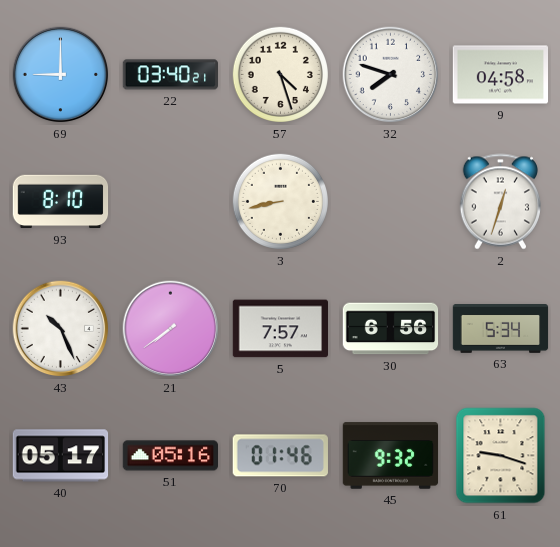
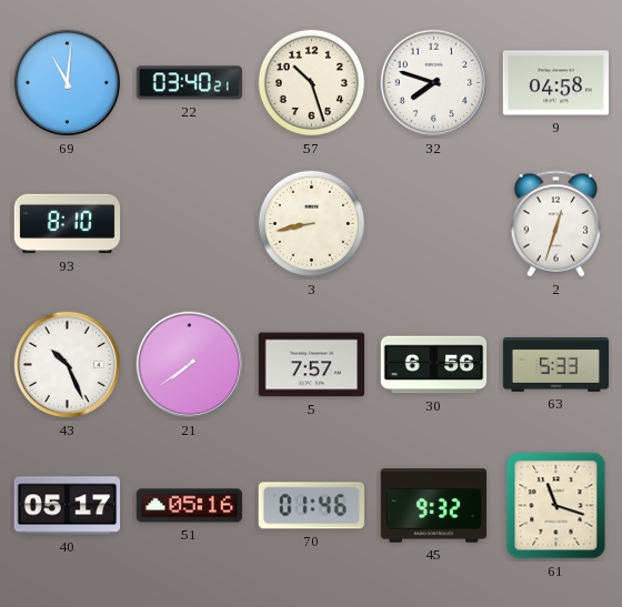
69: 9:00 -> 11:01
57: 4:27 -> 10:27
63: 5:34 -> 5:33
61: 9:18 -> 11:18
